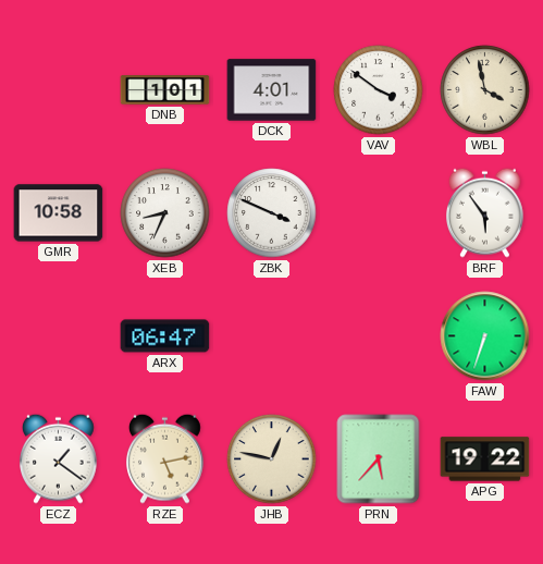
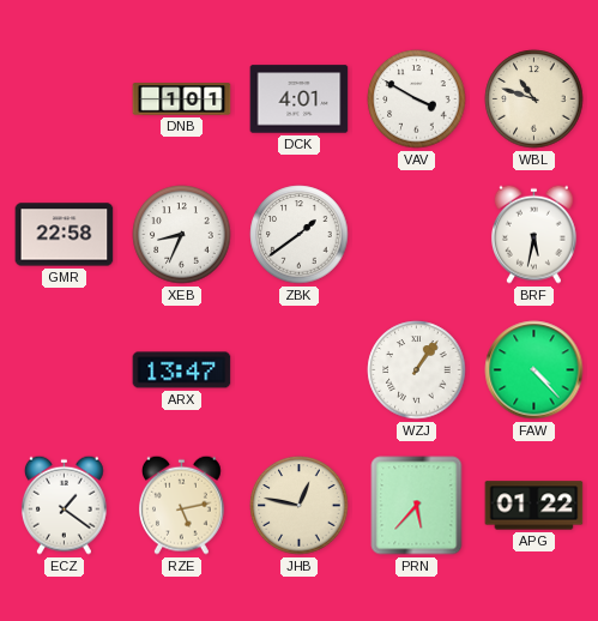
VAV: 3:51 -> 3:50
WBL: 3:58 -> 10:48
GMR: 10:58 -> 22:58
ZBK: 3:49 -> 1:39
BRF: 5:54 -> 5:32
ARX: 06:47 -> 13:47
WZJ: none -> 1:06
FAW: 6:33 -> 4:23
APG: 19:22 -> 01:22
